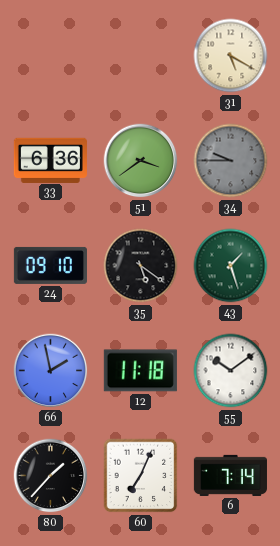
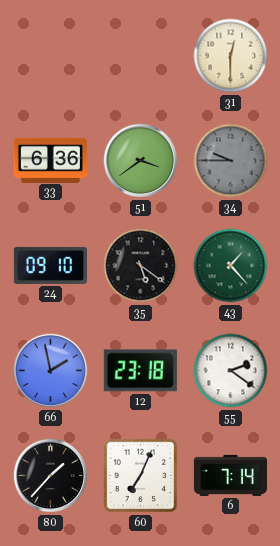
31: 5:20 -> 12:30
43: 1:27 -> 1:23
12: 11:18 -> 23:18
55: 10:09 -> 2:21
